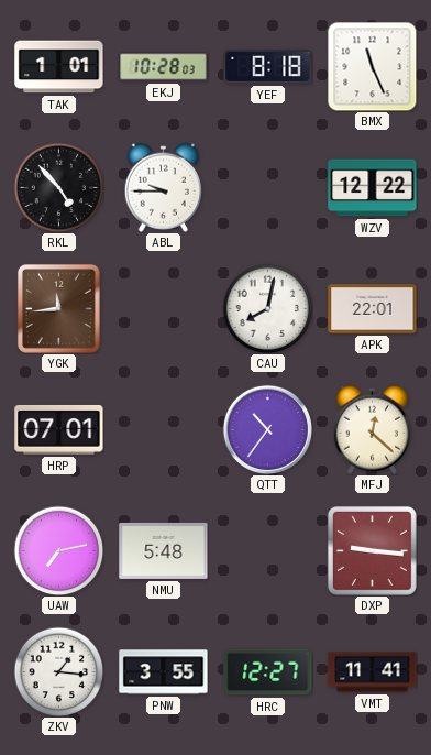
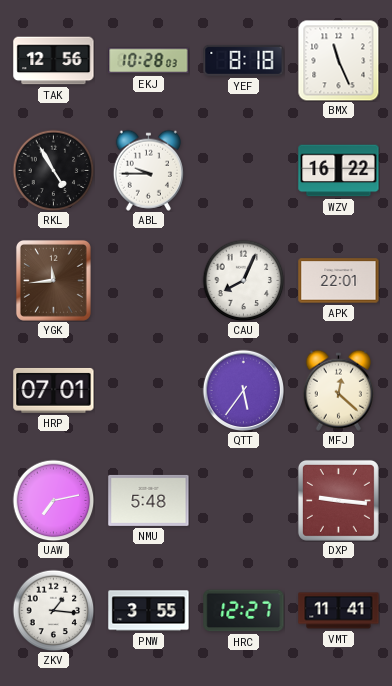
TAK: 1:01 -> 12:56
RKL: 4:53 -> 4:55
WZV: 12:22 -> 16:22
CAU: 8:02 -> 8:04
QTT: 10:36 -> 5:36
